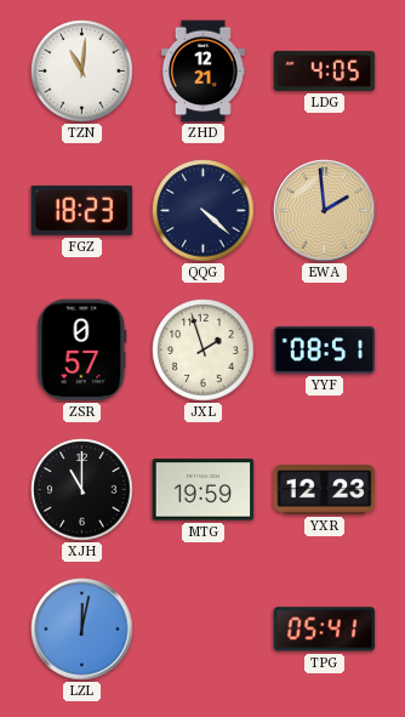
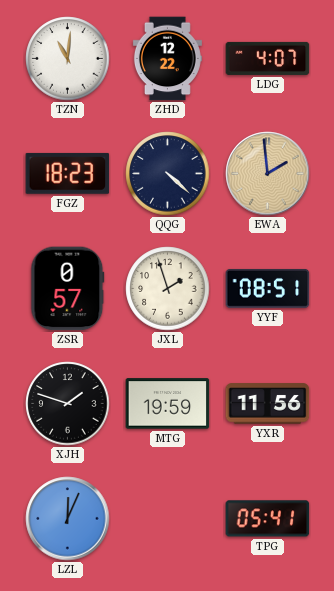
ZHD: 12:21 -> 12:22
LDG: 4:05 -> 4:07
XJH: 11:00 -> 1:48
YXR: 12:23 -> 11:56
LZL: 12:02 -> 12:04
